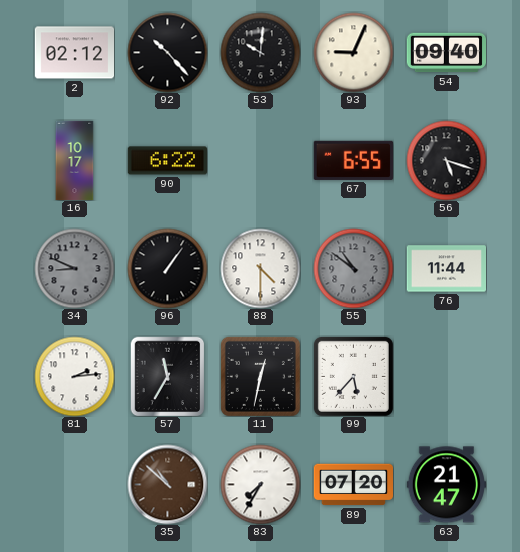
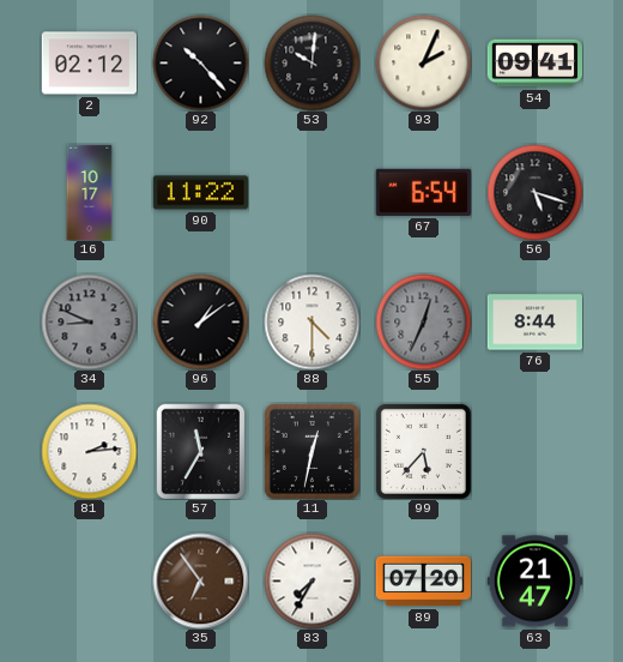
93: 9:04 -> 2:04
54: 09:40 -> 09:41
90: 6:22 -> 11:22
67: 6:55 -> 6:54
96: 1:06 -> 1:09
55: 10:51 -> 12:34
76: 11:44 -> 8:44
35: 10:52 -> 6:54
